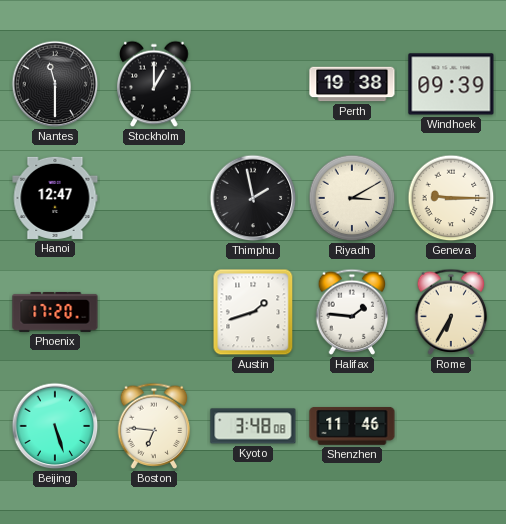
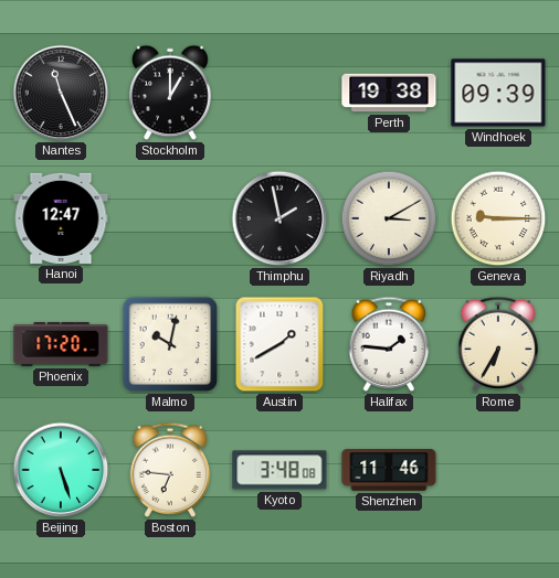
Nantes: 11:30 -> 11:26
Malmo: none -> 10:02
Austin: 1:42 -> 1:40
